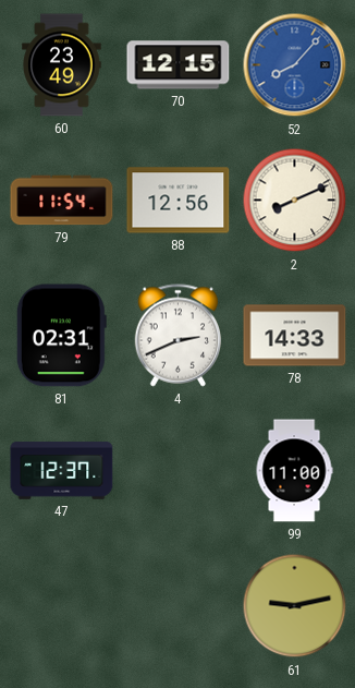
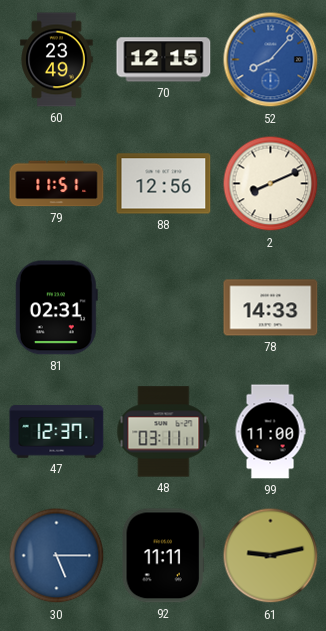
79: 11:54 -> 11:51
4: 2:41 -> none
48: none -> 03:11
30: none -> 5:15
92: none -> 11:11
